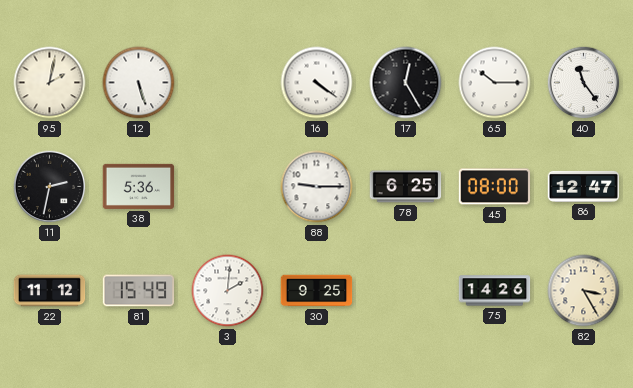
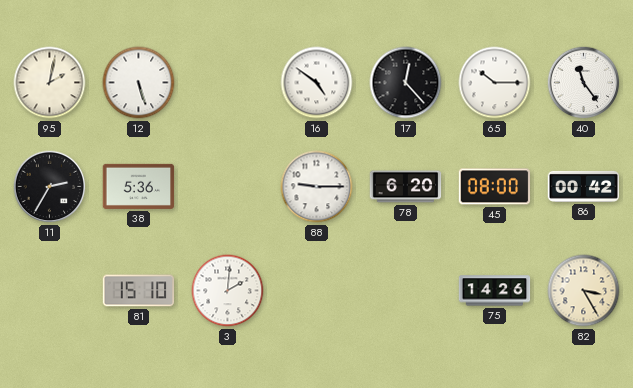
16: 4:21 -> 4:51
17: 12:25 -> 12:23
11: 2:32 -> 2:35
78: 6:25 -> 6:20
86: 12:47 -> 00:42
22: 11:12 -> none
81: 15:49 -> 15:10
30: 9:25 -> none
